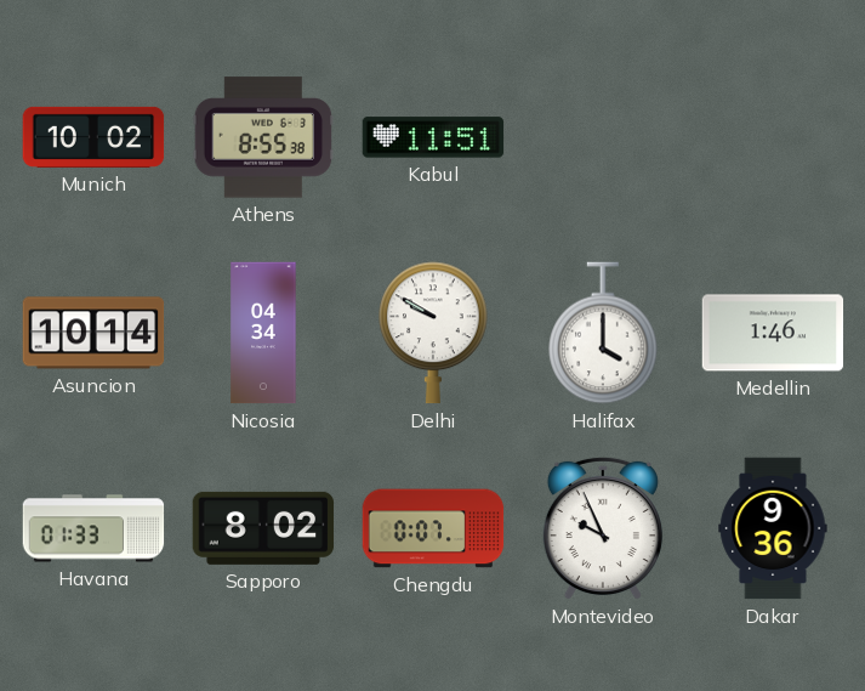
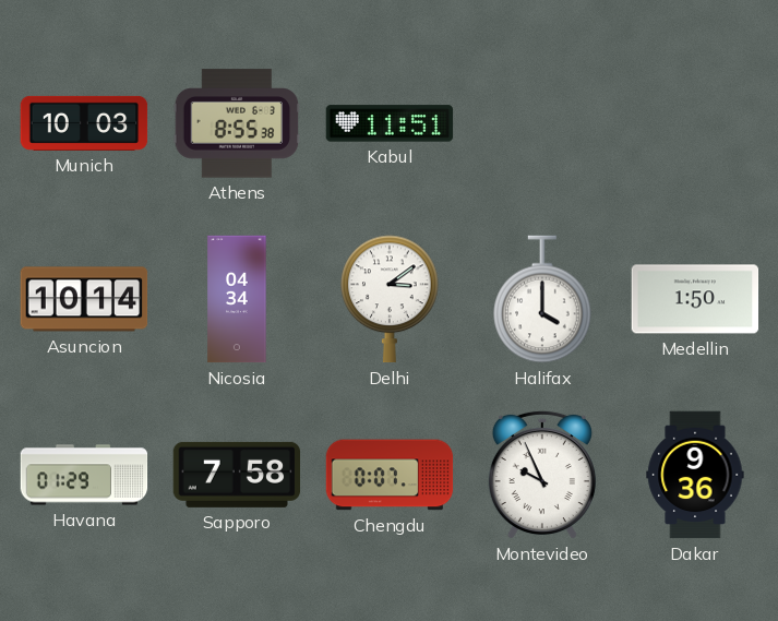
Munich: 10:02 -> 10:03
Delhi: 9:50 -> 3:09
Medellin: 1:46 -> 1:50
Havana: 01:33 -> 01:29
Sapporo: 8:02 -> 7:58
